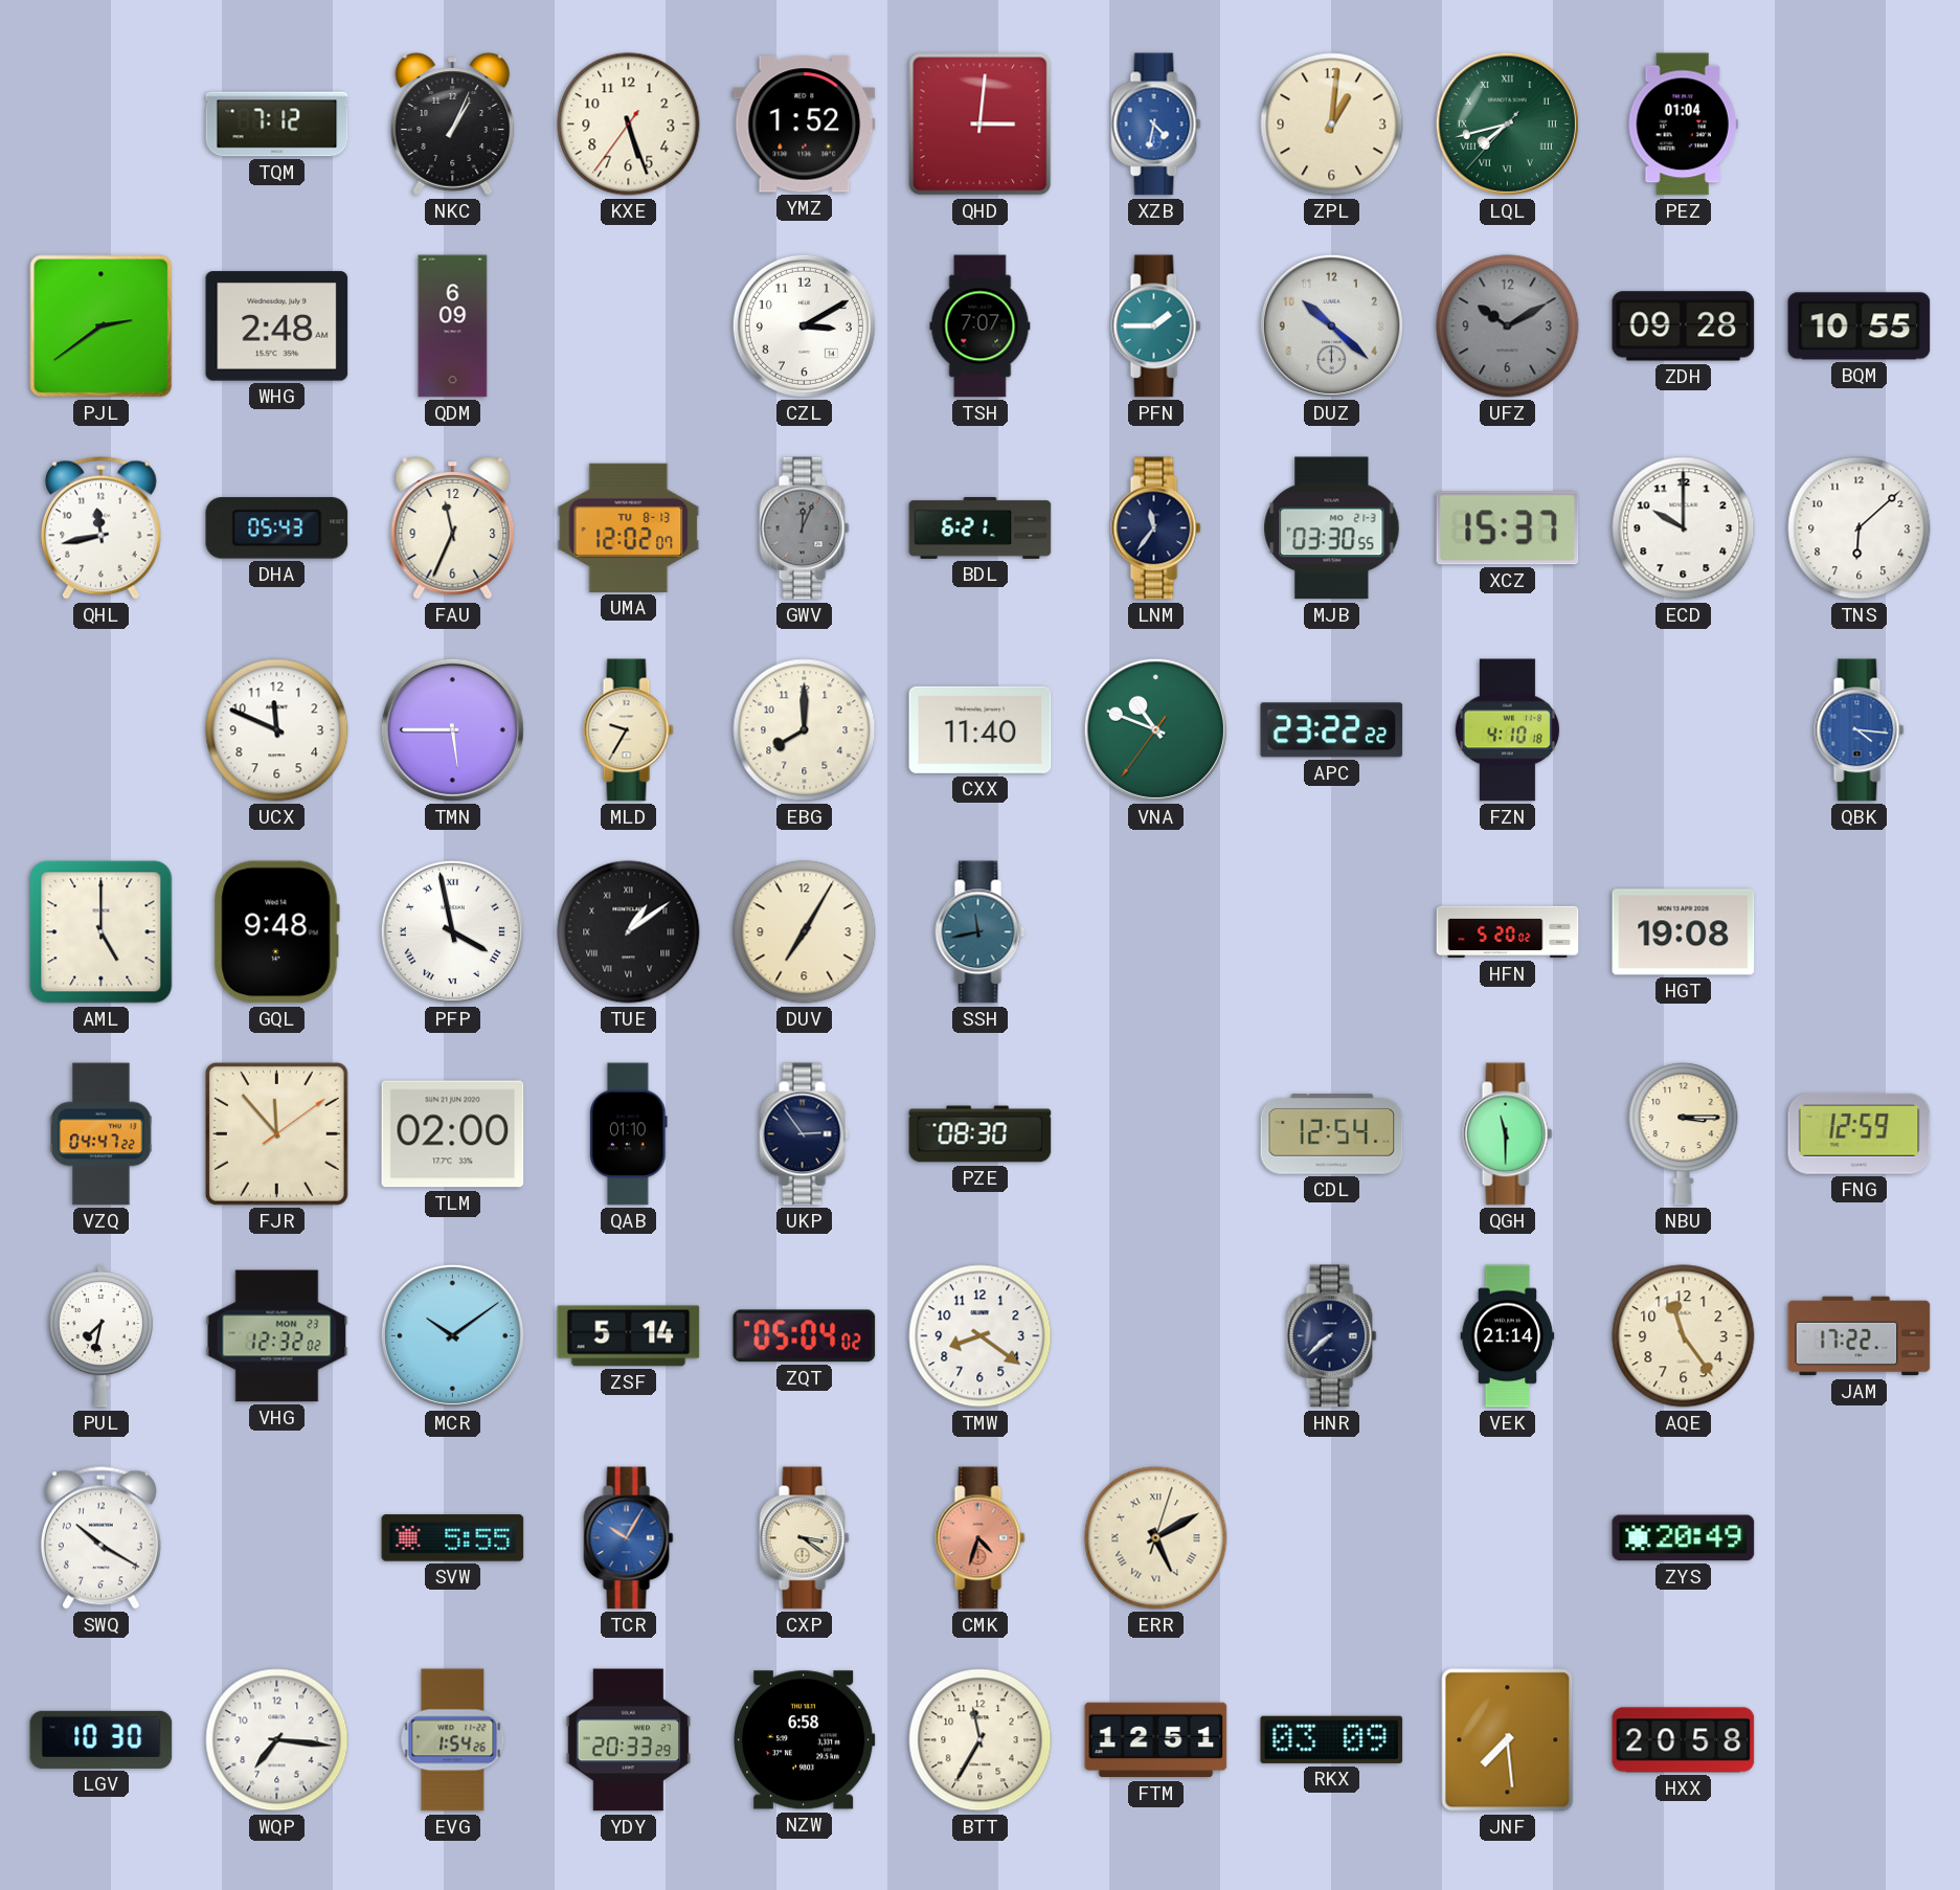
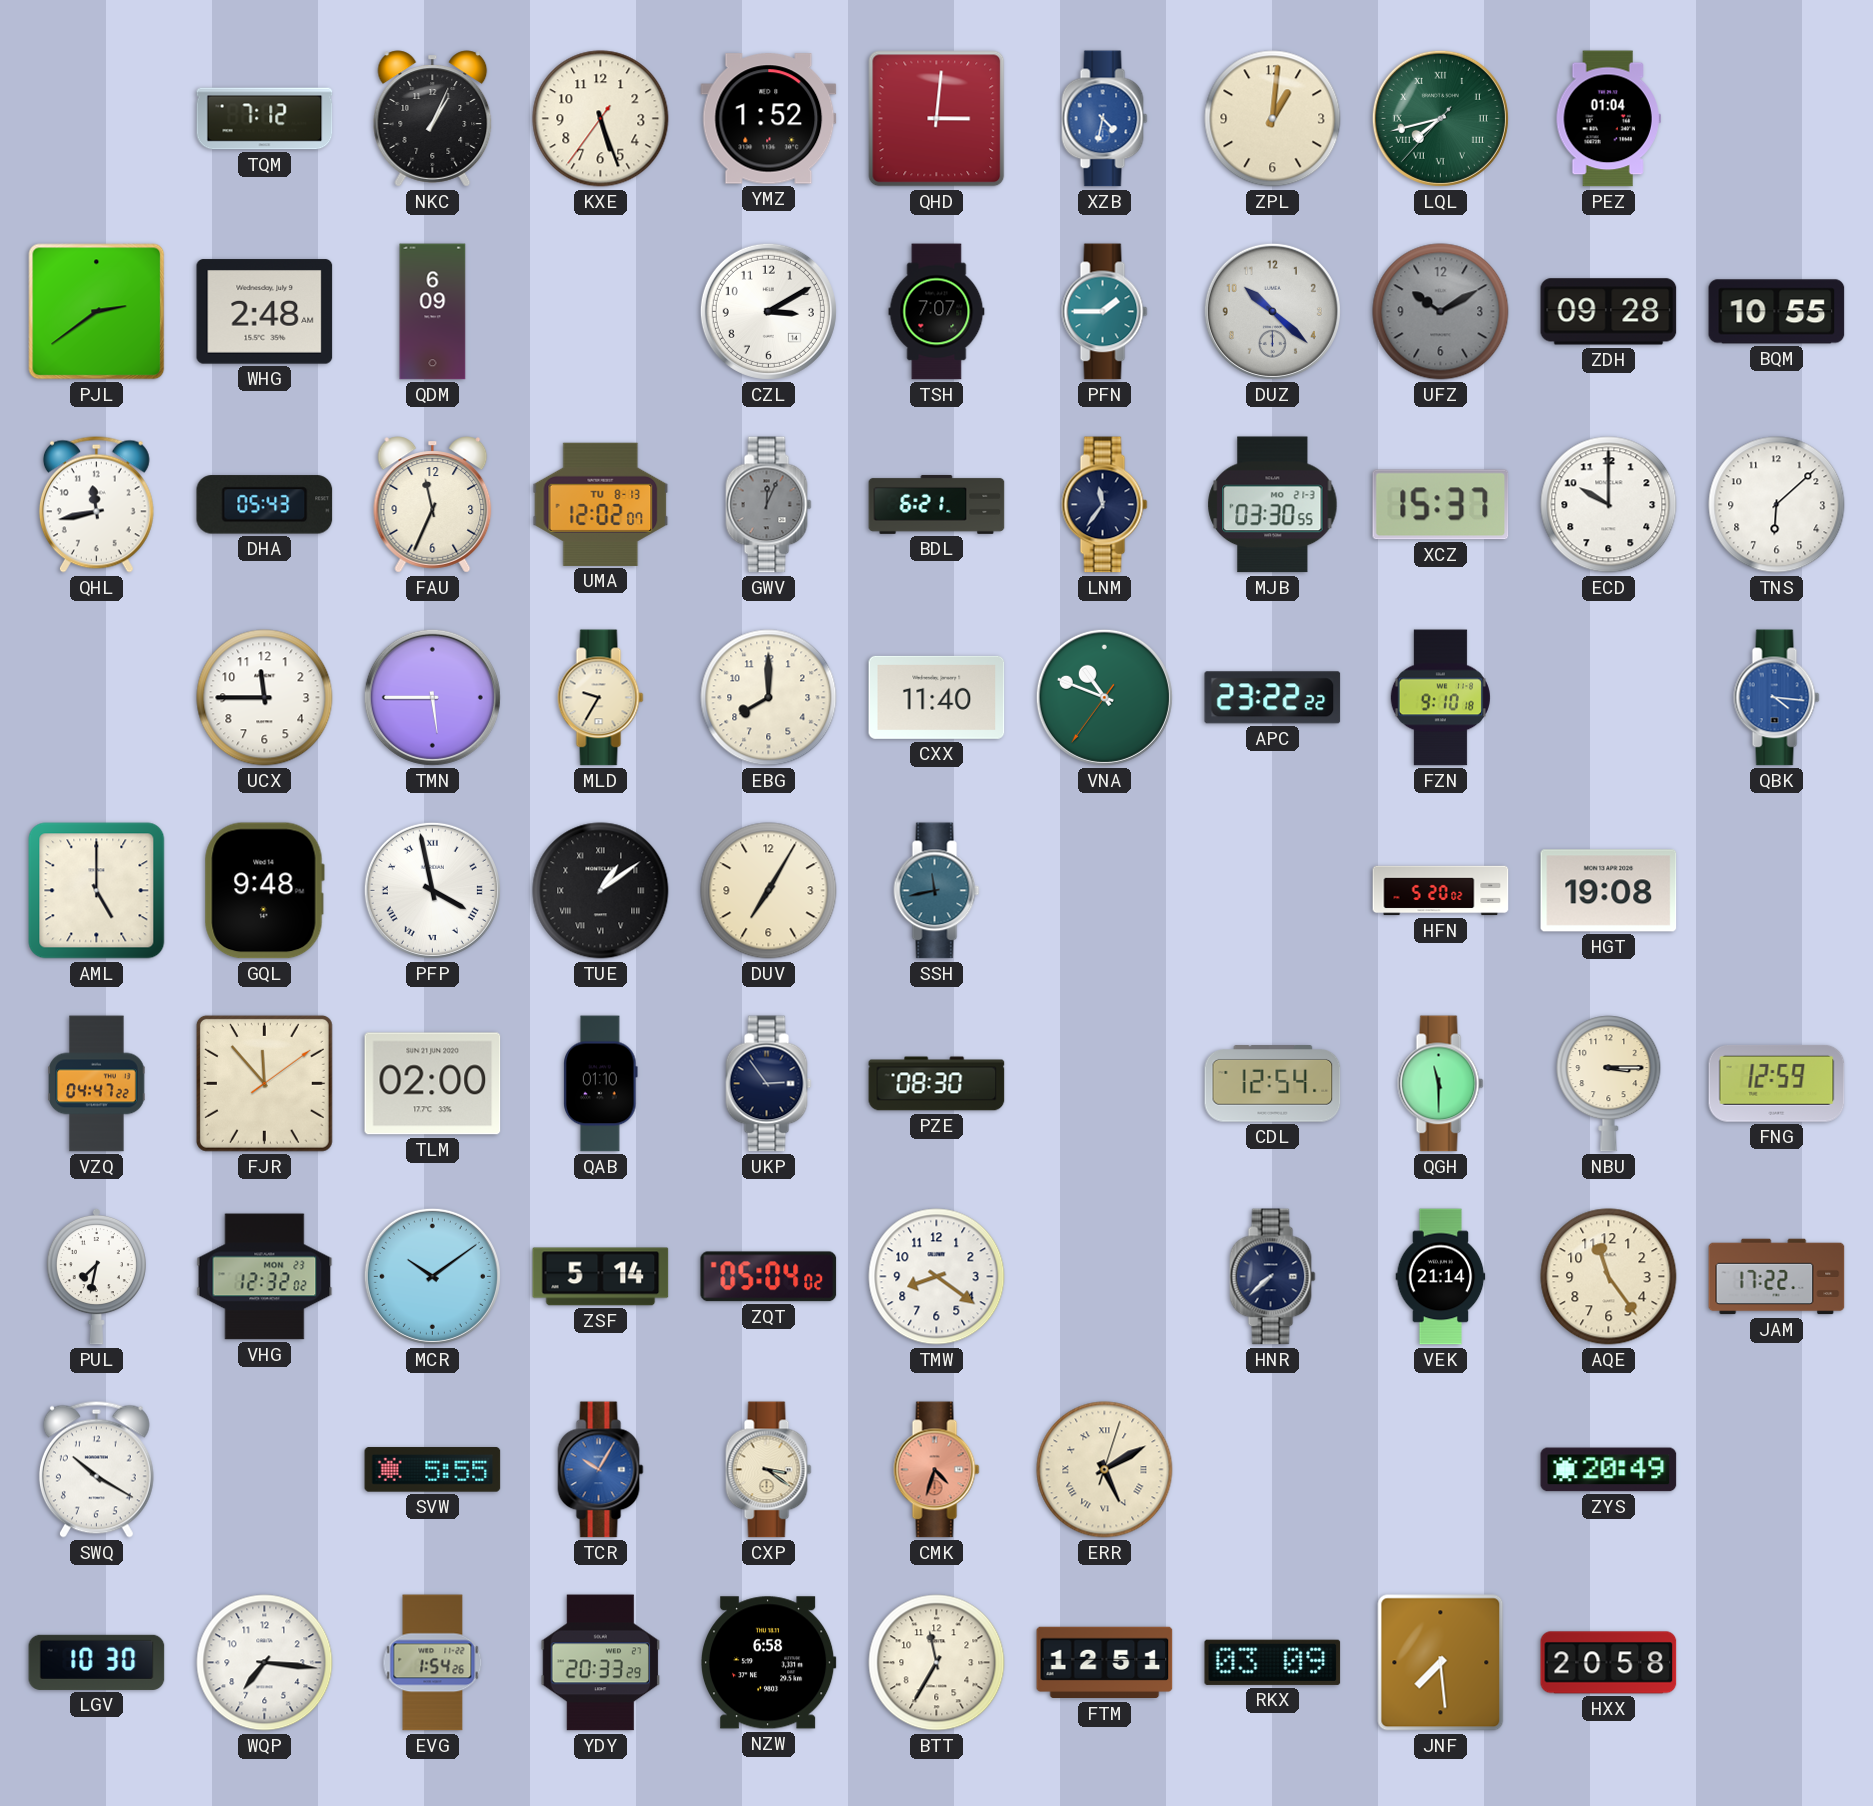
UCX: 11:49 -> 11:45
FZN: 4:10 -> 9:10
